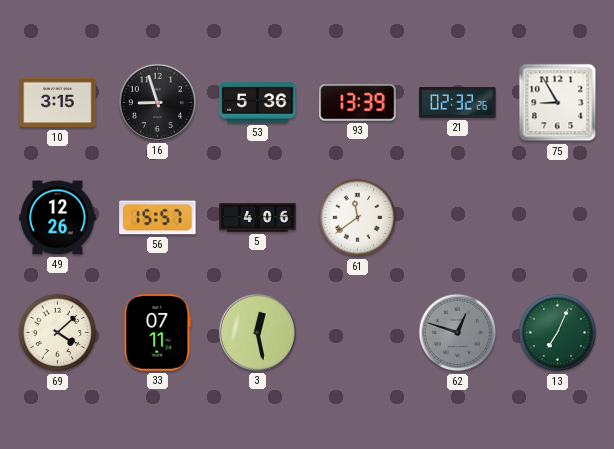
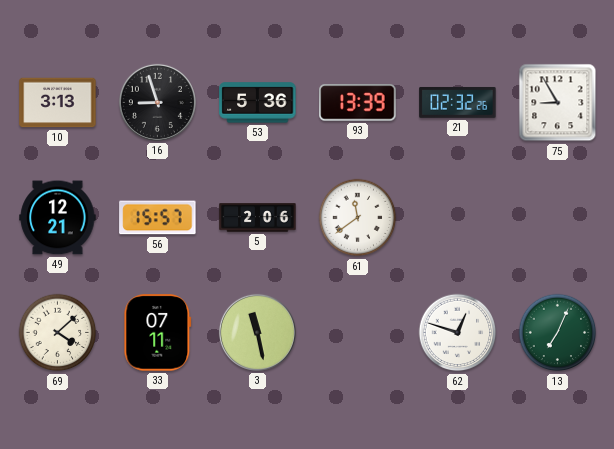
10: 3:15 -> 3:13
49: 12:26 -> 12:21
5: 4:06 -> 2:06
3: 12:28 -> 11:28
62 dial: grey -> white
